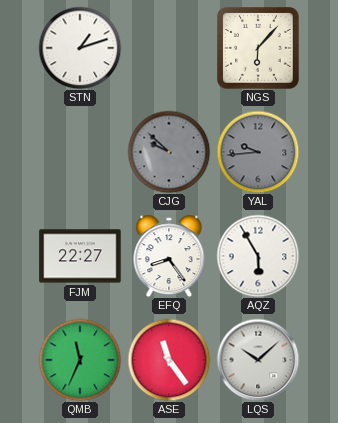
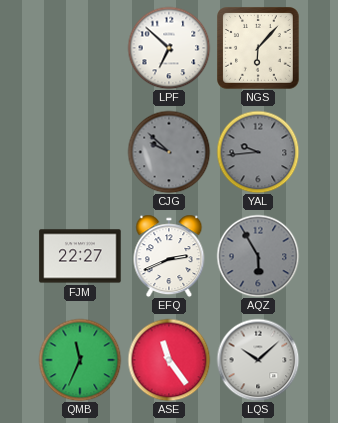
STN: 1:12 -> none
LPF: none -> 6:52
EFQ: 8:24 -> 2:41
AQZ dial: white -> grey
